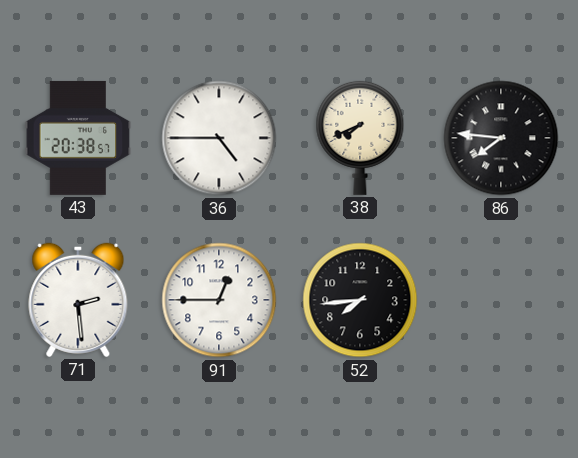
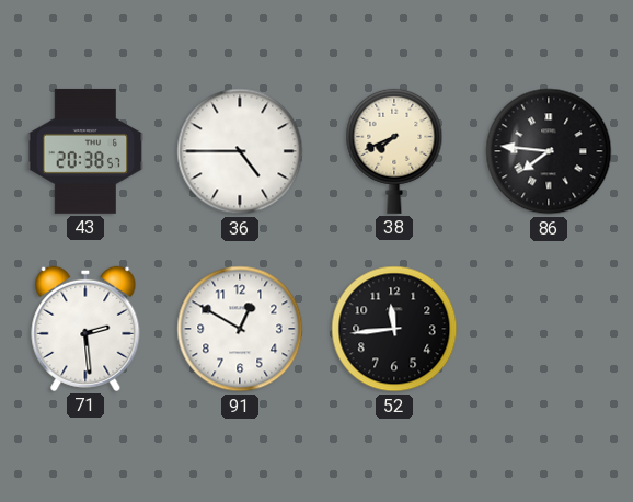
91: 12:45 -> 12:50
52: 7:44 -> 11:44
